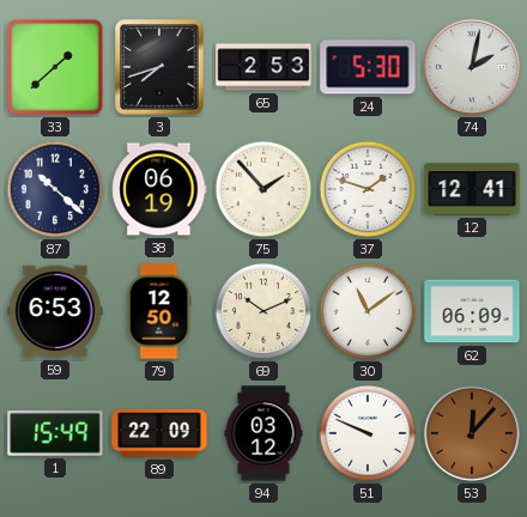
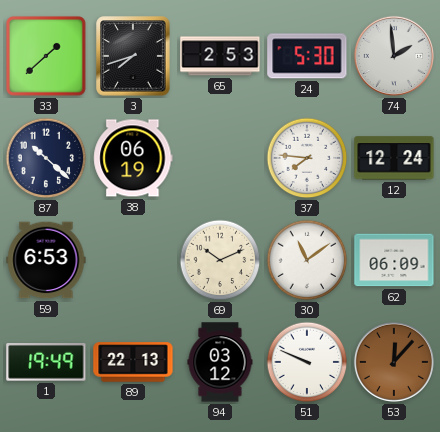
74: 2:02 -> 1:59
75: 1:53 -> none
37: 1:48 -> 7:46
12: 12:41 -> 12:24
79: 12:50 -> none
1: 15:49 -> 19:49
89: 22:09 -> 22:13
